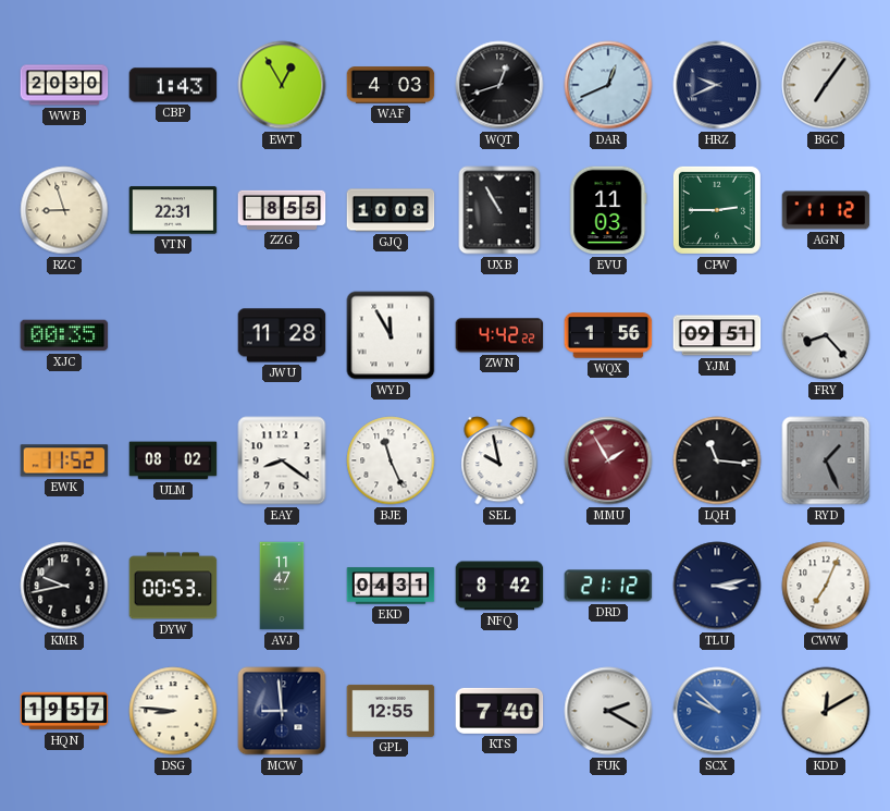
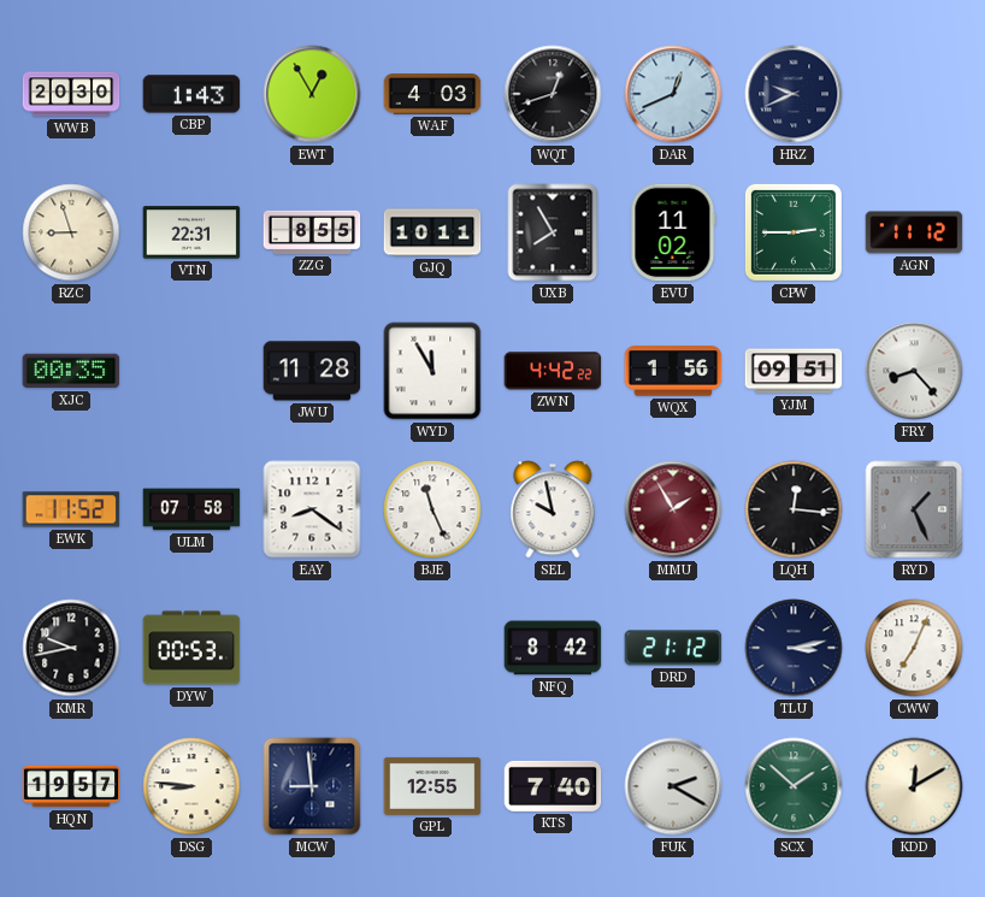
BGC: 7:06 -> none
GJQ: 10:08 -> 10:11
UXB: 10:55 -> 7:55
EVU: 11:03 -> 11:02
ULM: 08:02 -> 07:58
LQH: 11:16 -> 12:16
AVJ: 11:47 -> none
EKD: 04:31 -> none
SCX: 9:52 -> 1:52
SCX dial: blue -> green
